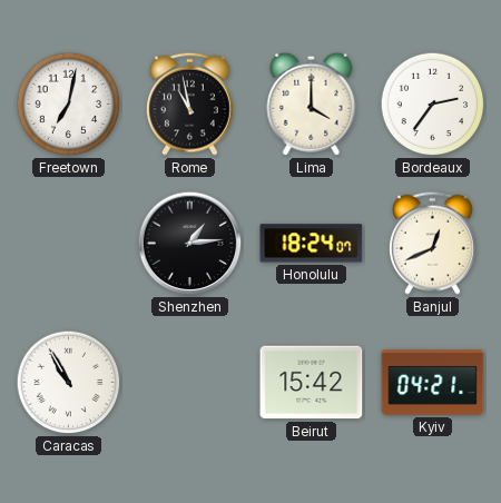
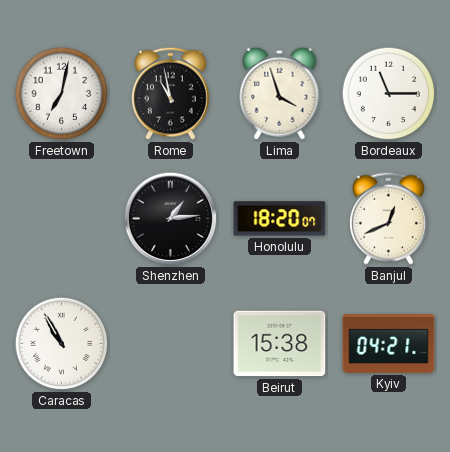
Lima: 4:00 -> 3:57
Bordeaux: 2:36 -> 11:15
Honolulu: 18:24 -> 18:20
Beirut: 15:42 -> 15:38
